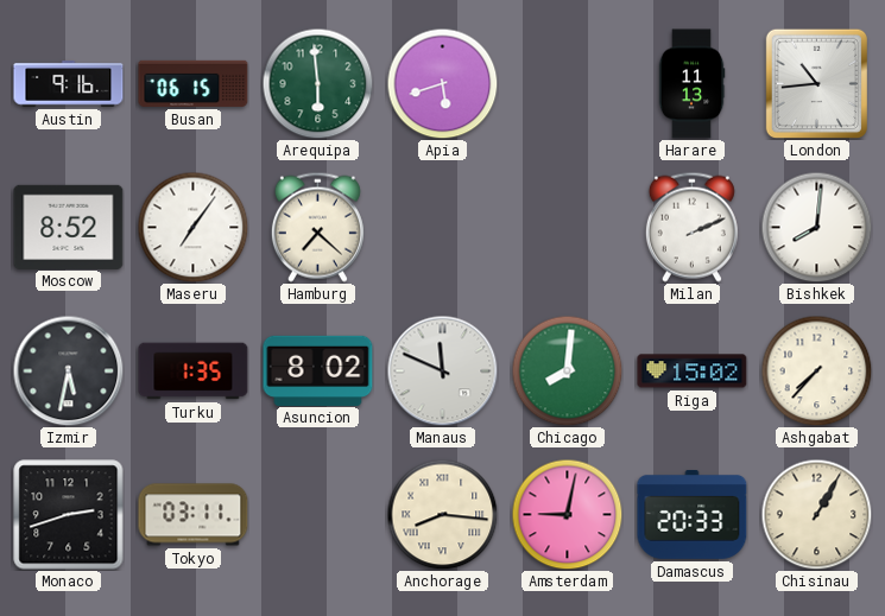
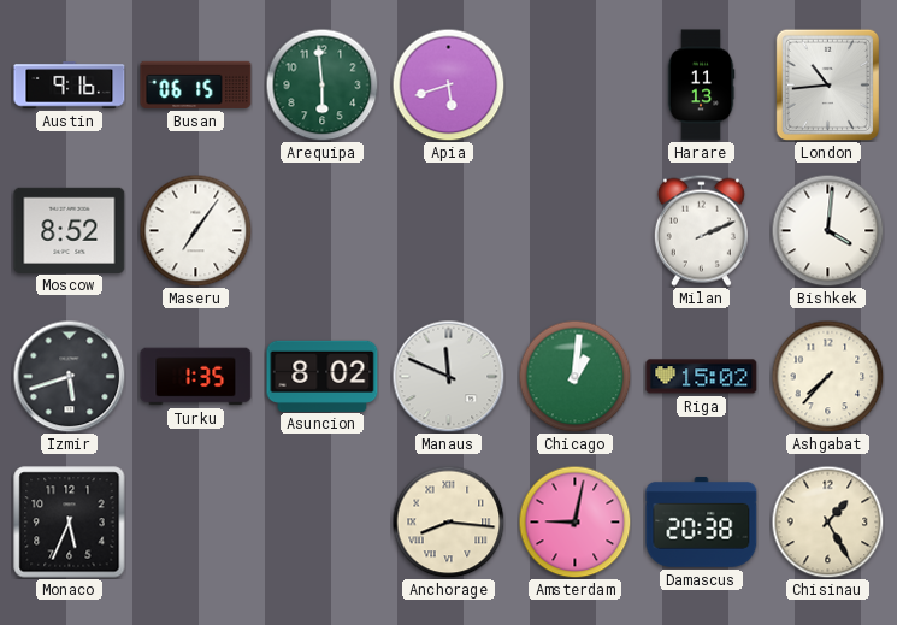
Hamburg: 7:22 -> none
Bishkek: 8:01 -> 4:01
Izmir: 5:32 -> 5:42
Chicago: 8:01 -> 1:01
Monaco: 2:42 -> 5:34
Tokyo: 03:11 -> none
Damascus: 20:33 -> 20:38
Chisinau: 1:05 -> 1:25
